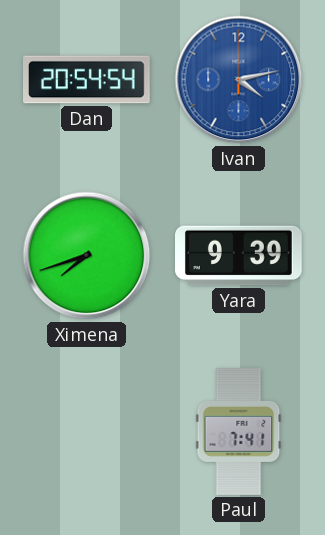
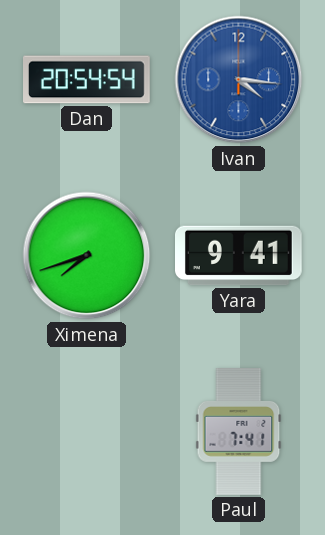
Ivan: 4:13 -> 4:16
Yara: 9:39 -> 9:41
